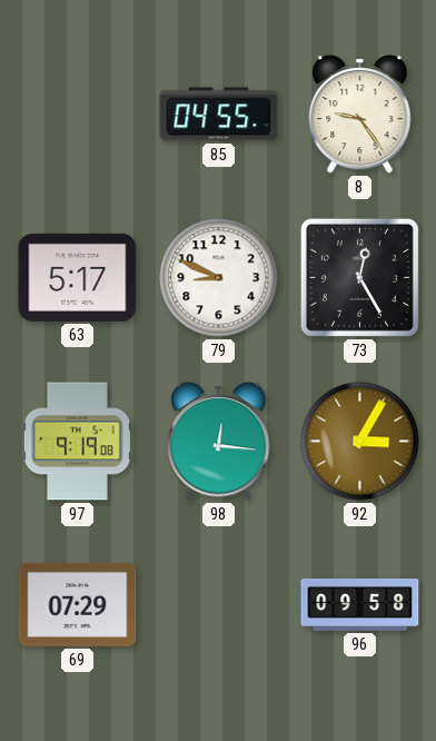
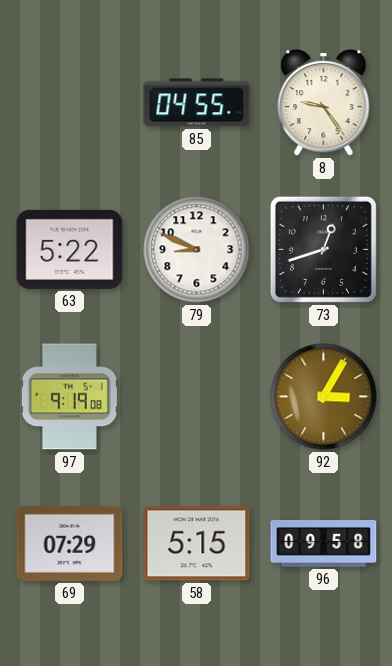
63: 5:17 -> 5:22
73: 12:25 -> 12:42
98: 12:16 -> none
58: none -> 5:15
